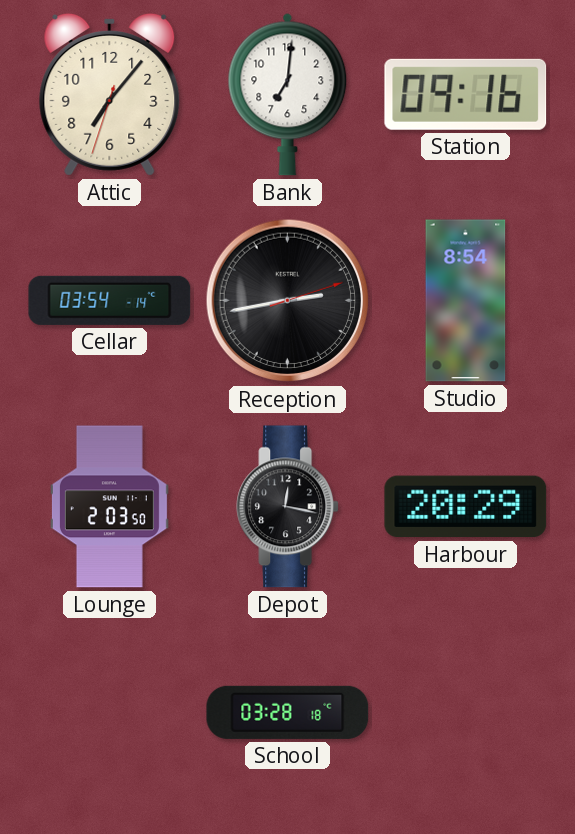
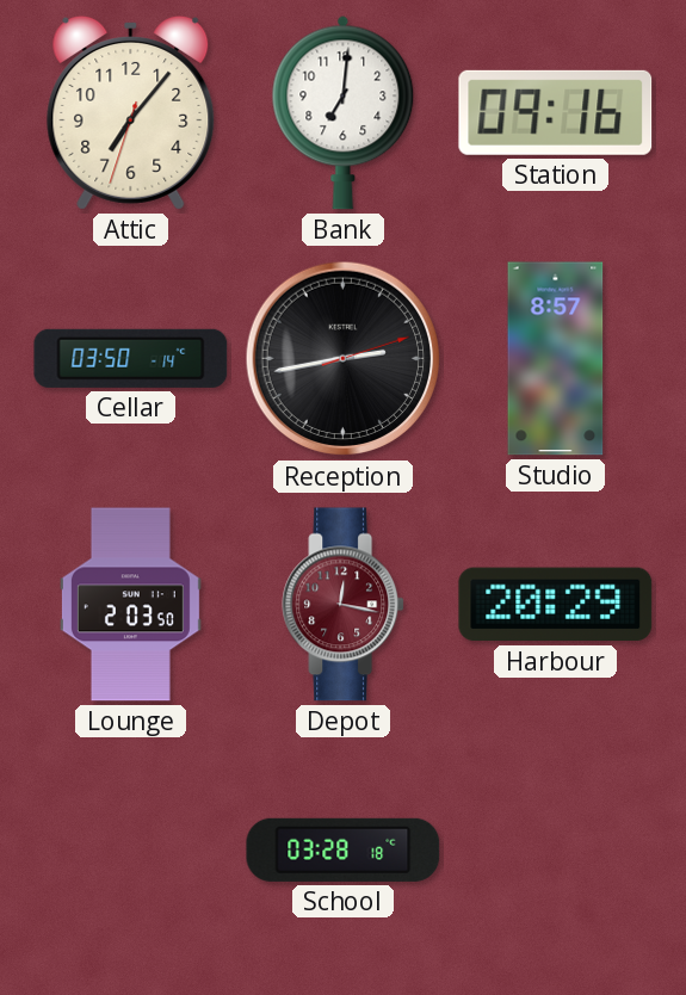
Cellar: 03:54 -> 03:50
Studio: 8:54 -> 8:57
Depot dial: black -> burgundy
